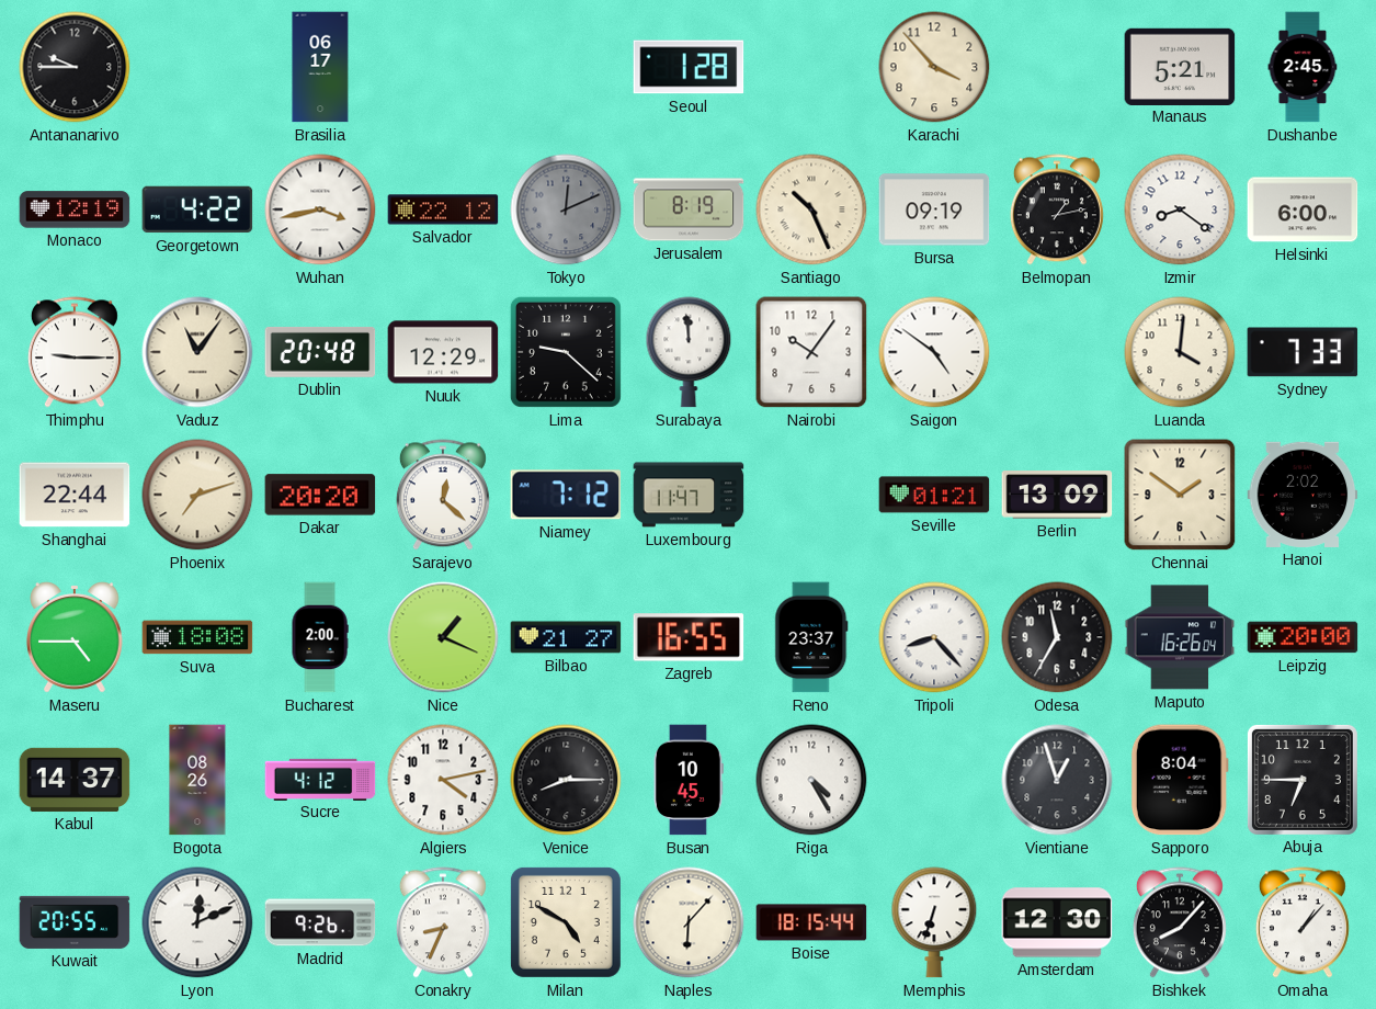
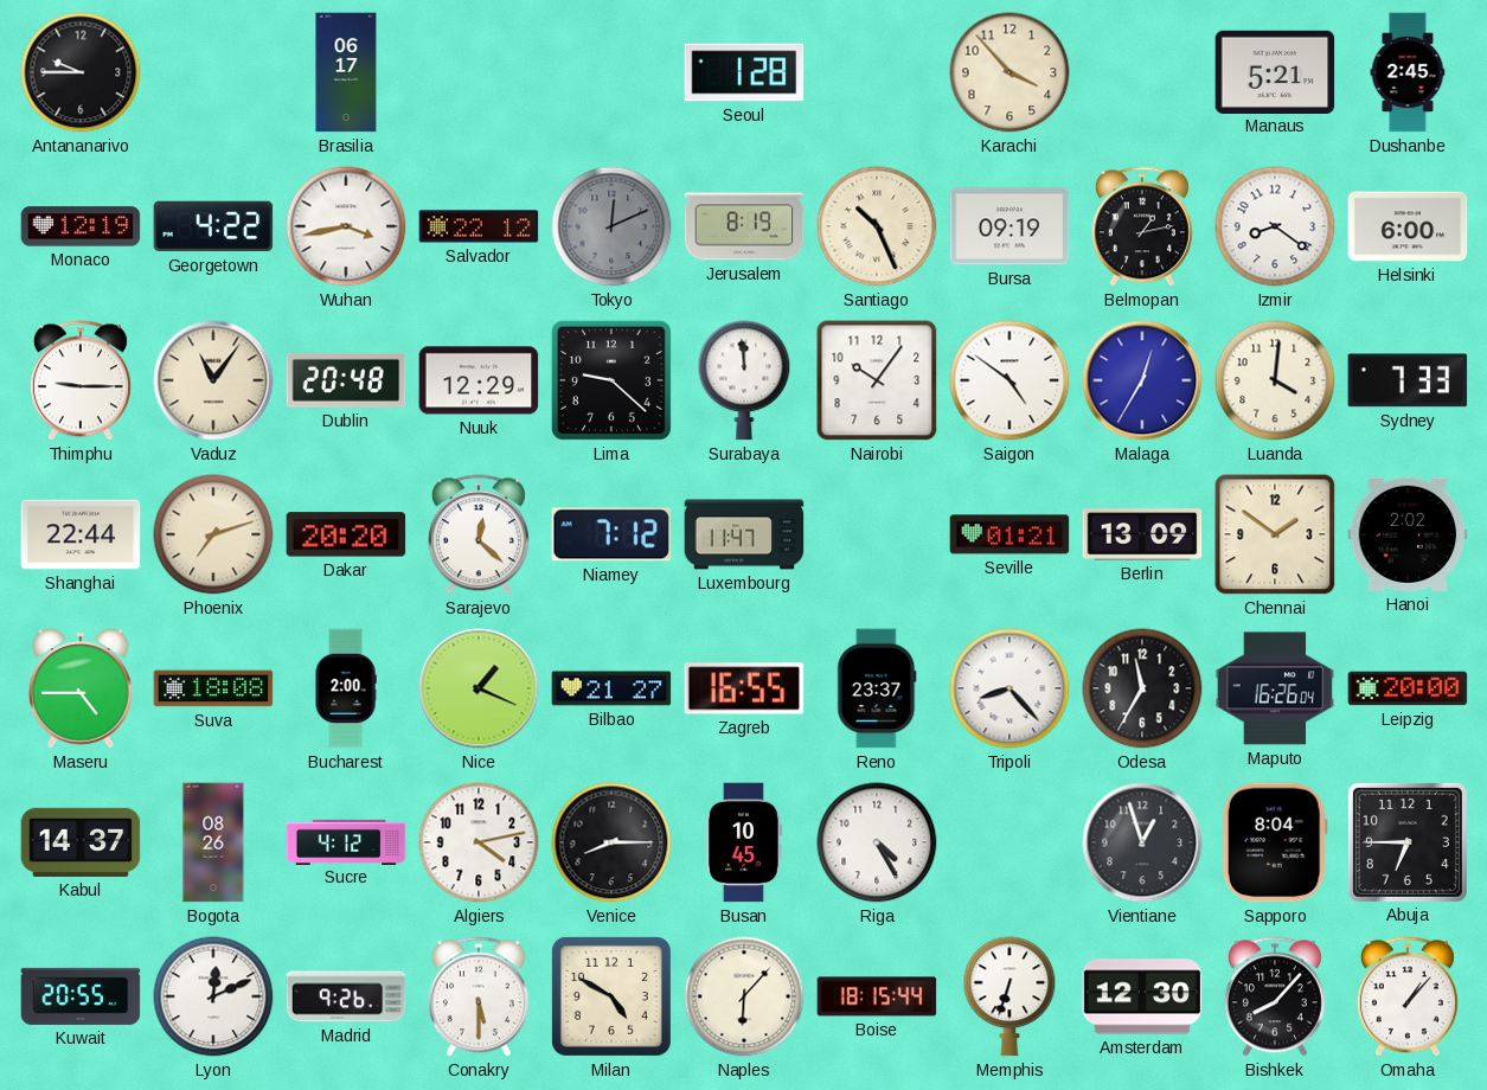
Malaga: none -> 12:35
Conakry: 8:34 -> 5:30
